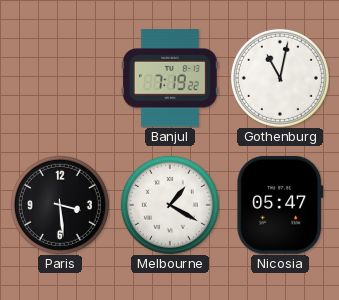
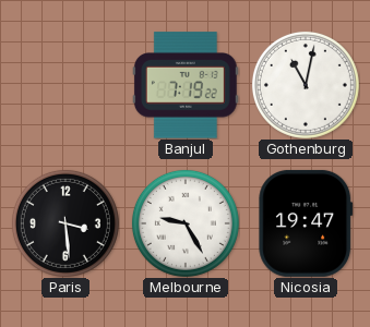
Melbourne: 1:20 -> 9:25
Nicosia: 05:47 -> 19:47
